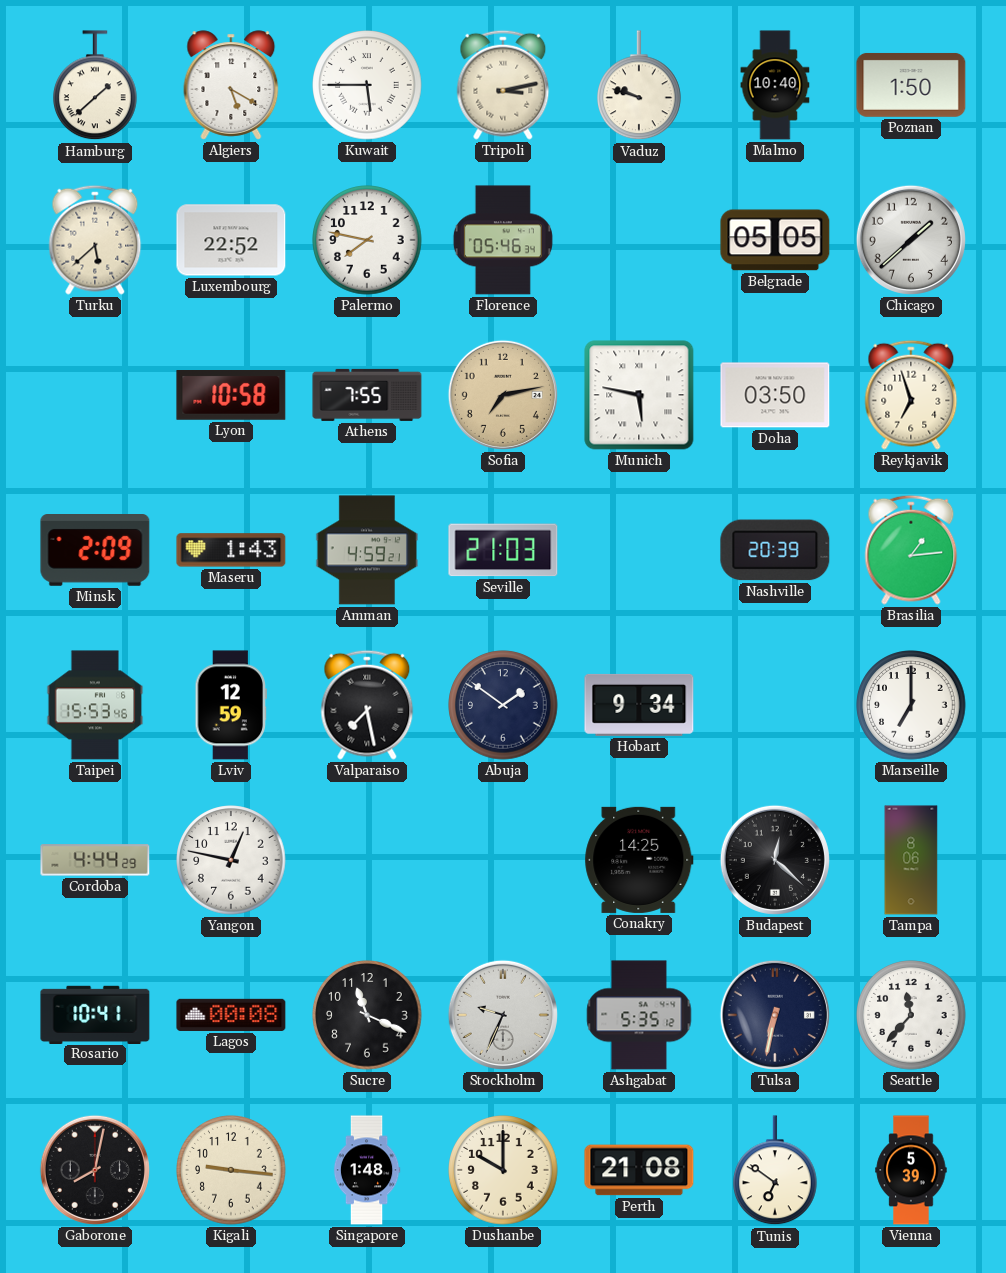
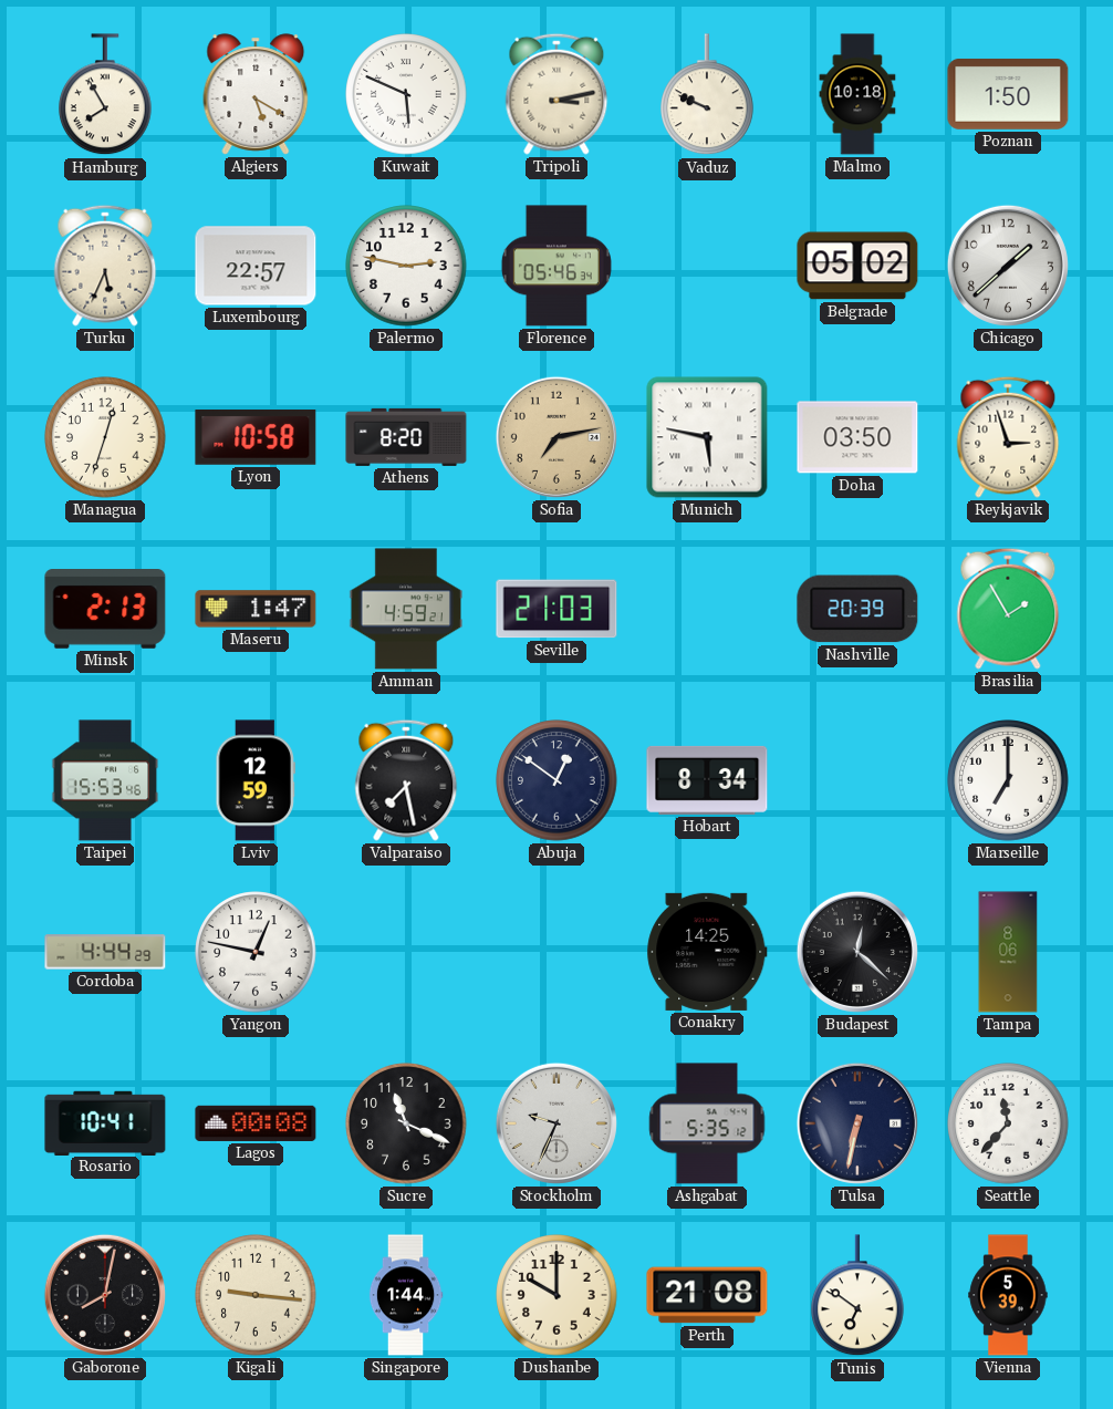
Hamburg: 1:38 -> 7:55
Kuwait: 5:45 -> 5:49
Vaduz: 9:48 -> 9:49
Malmo: 10:40 -> 10:18
Turku: 5:38 -> 5:34
Luxembourg: 22:52 -> 22:57
Palermo: 7:47 -> 2:47
Belgrade: 05:05 -> 05:02
Managua: none -> 12:33
Athens: 7:55 -> 8:20
Reykjavik: 6:57 -> 2:57
Minsk: 2:09 -> 2:13
Maseru: 1:43 -> 1:47
Brasilia: 1:14 -> 1:55
Abuja: 1:51 -> 12:51
Hobart: 9:34 -> 8:34
Singapore: 1:48 -> 1:44
